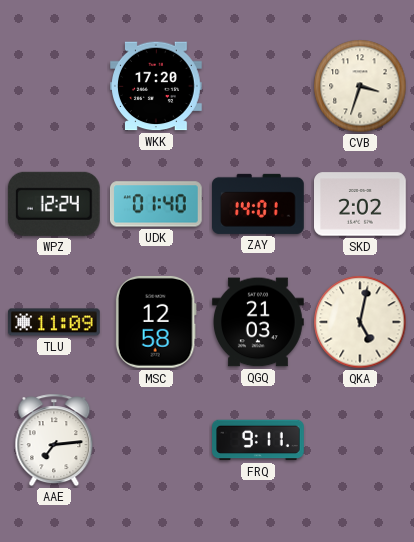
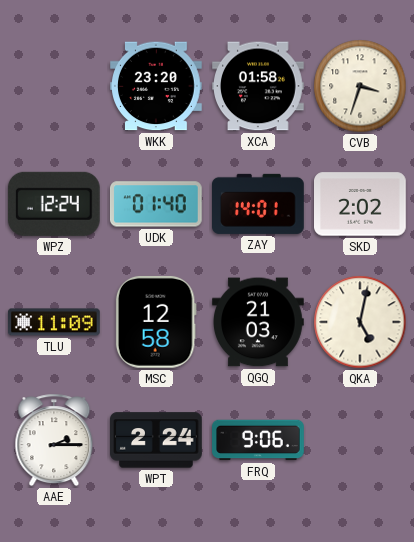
WKK: 17:20 -> 23:20
XCA: none -> 01:58
AAE: 7:14 -> 2:15
WPT: none -> 2:24
FRQ: 9:11 -> 9:06
